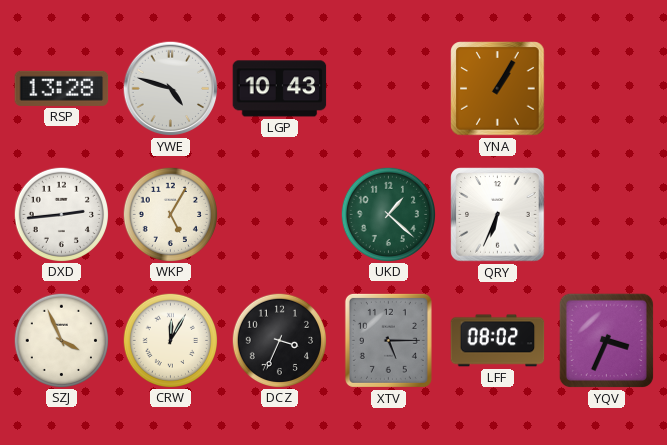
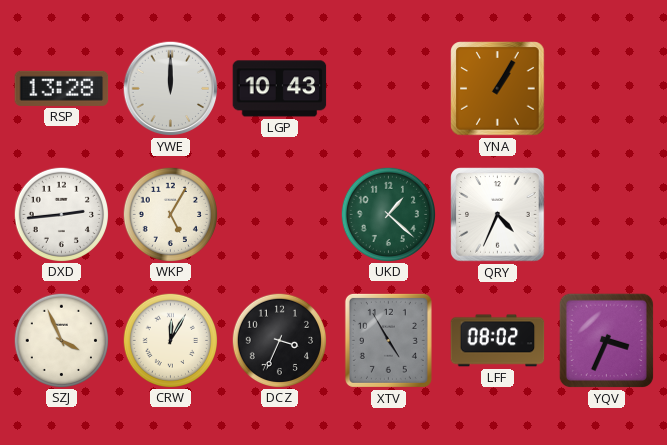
YWE: 4:48 -> 12:00
QRY: 6:34 -> 4:34
XTV: 5:15 -> 4:55
